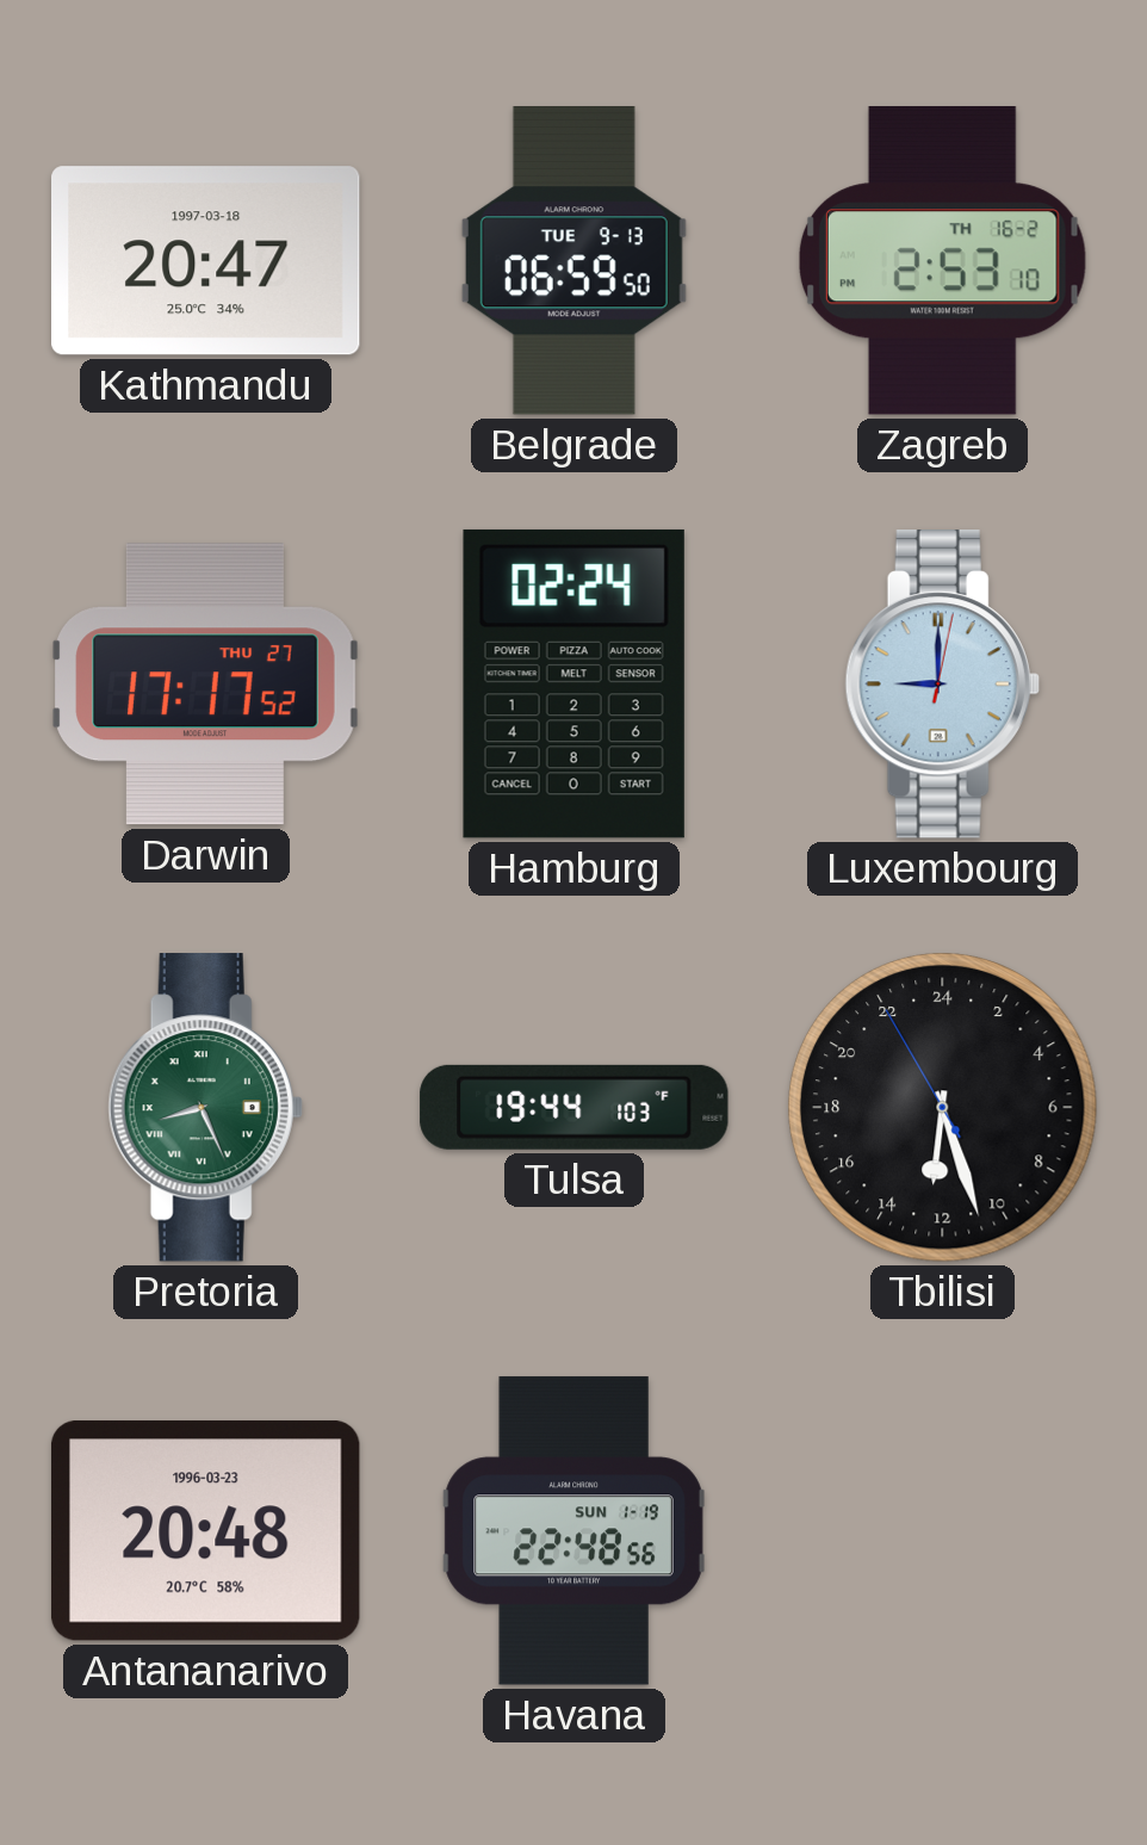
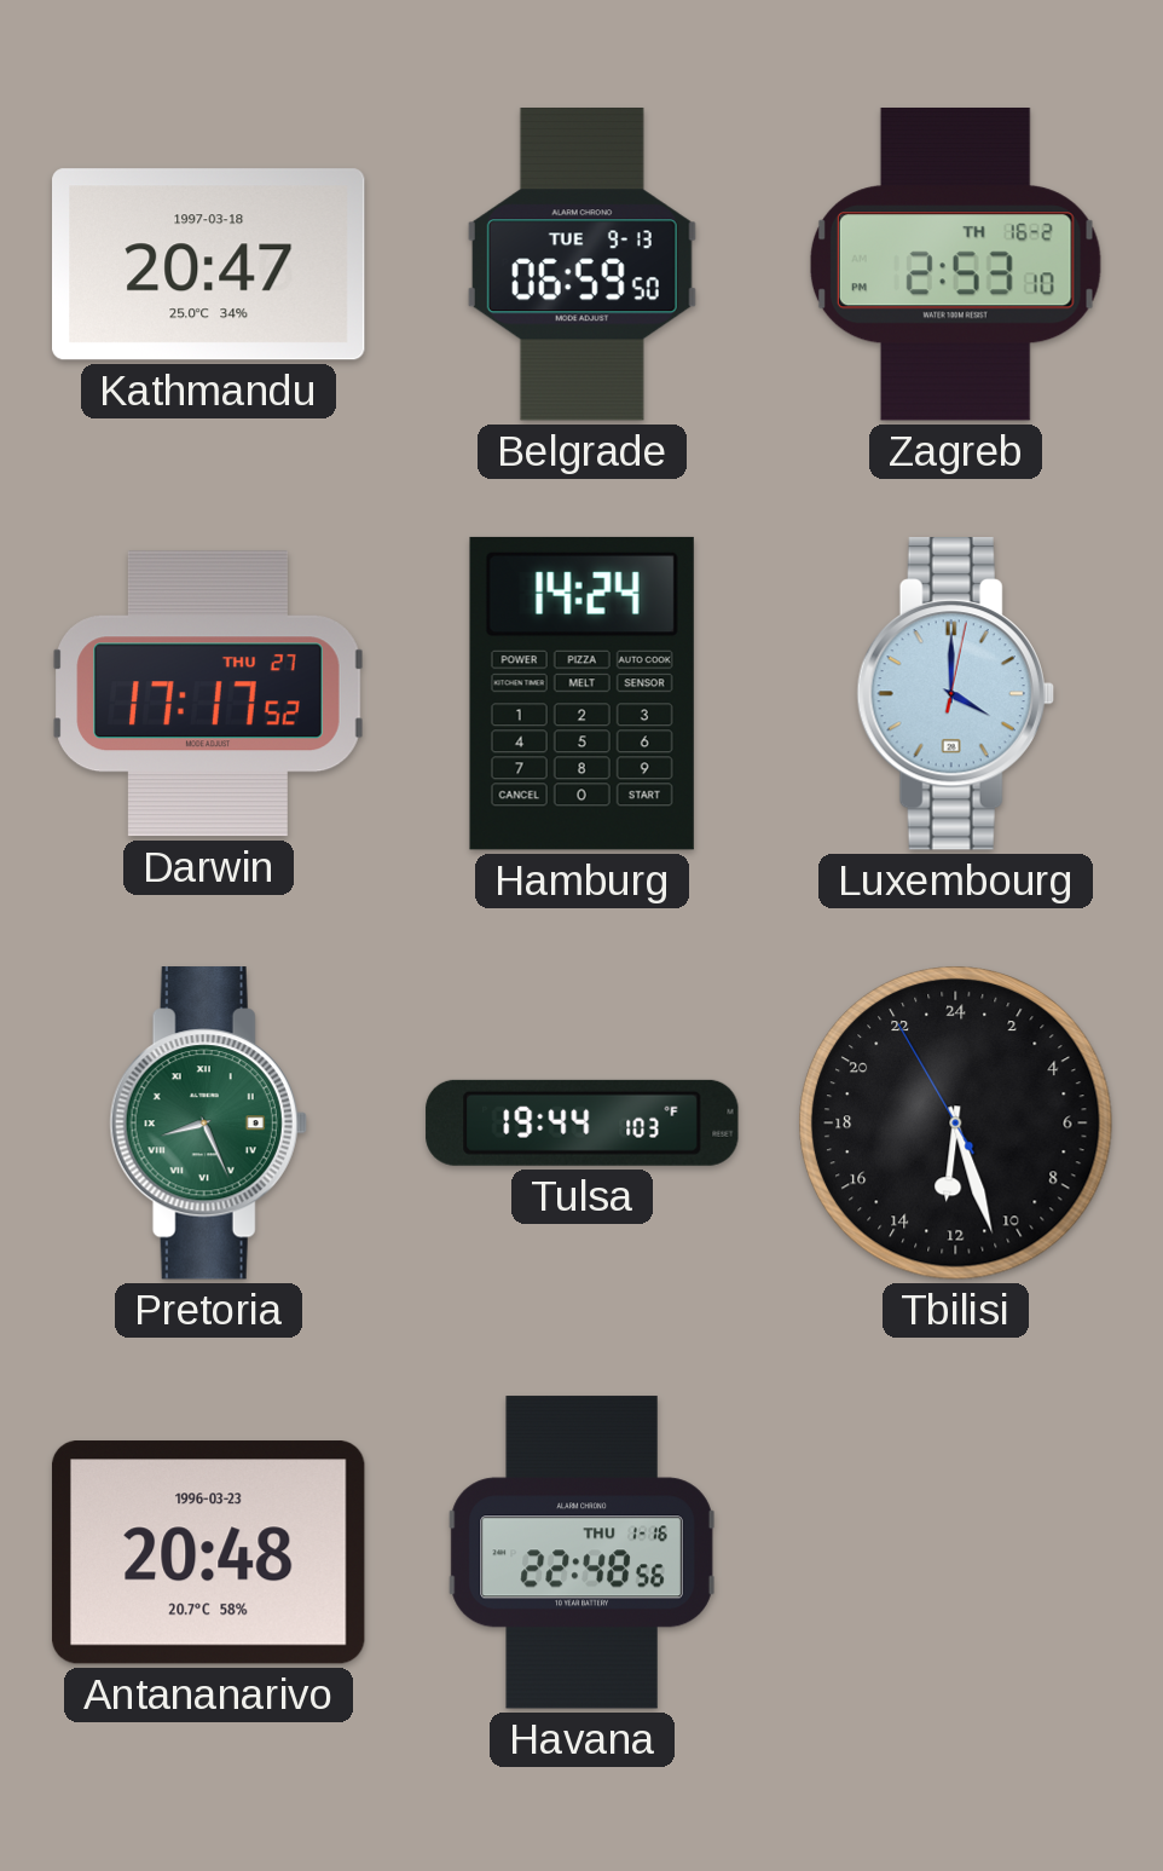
Hamburg: 02:24 -> 14:24
Luxembourg: 9:00 -> 4:00
Havana date: SUN 1-19 -> THU 1-16
